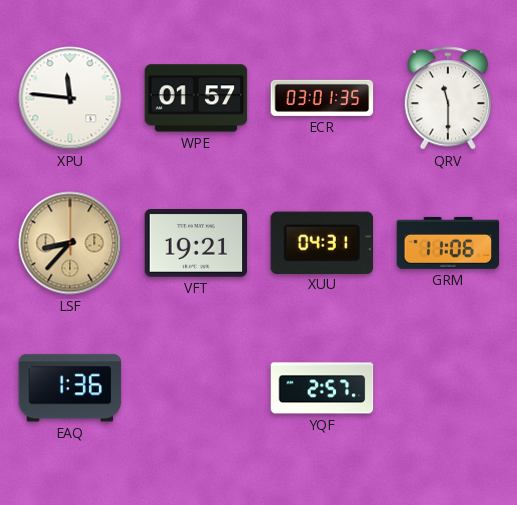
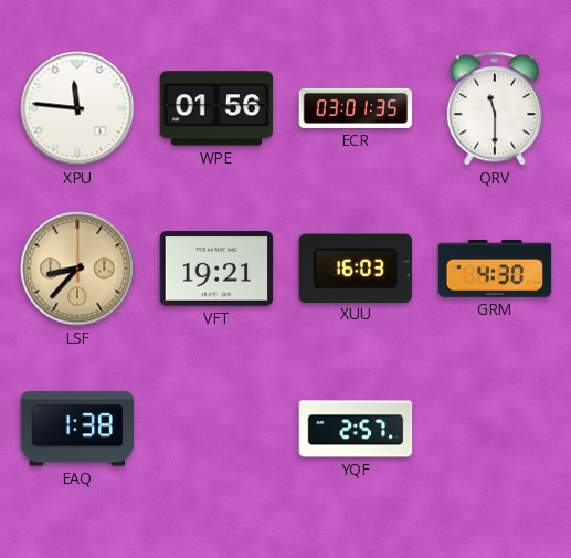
WPE: 01:57 -> 01:56
XUU: 04:31 -> 16:03
GRM: 11:06 -> 4:30
EAQ: 1:36 -> 1:38
